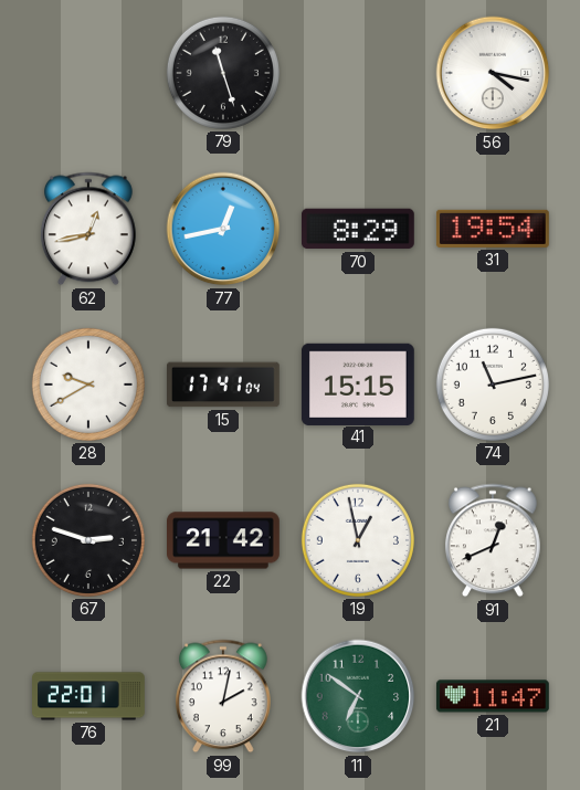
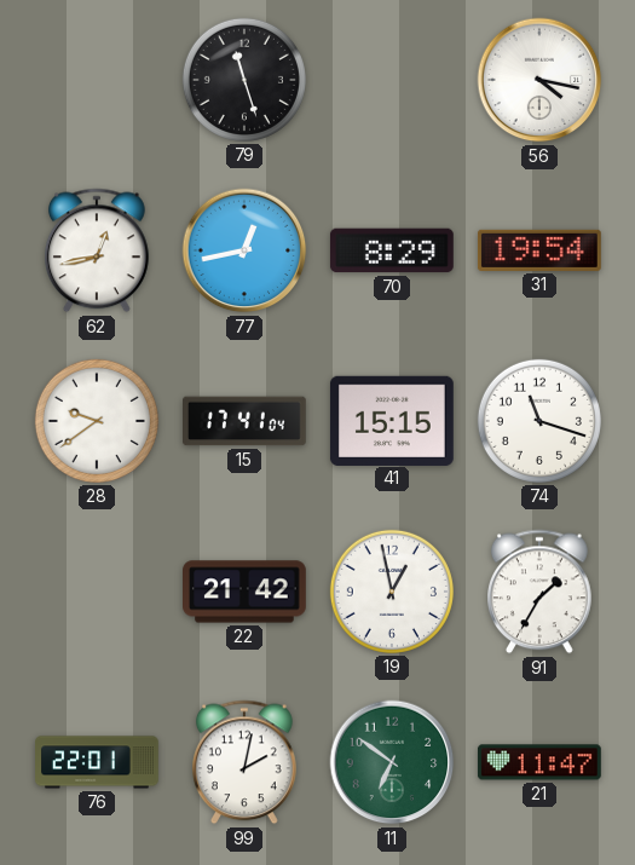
28: 9:40 -> 9:39
74: 11:13 -> 11:18
67: 2:48 -> none
91: 12:41 -> 1:35
